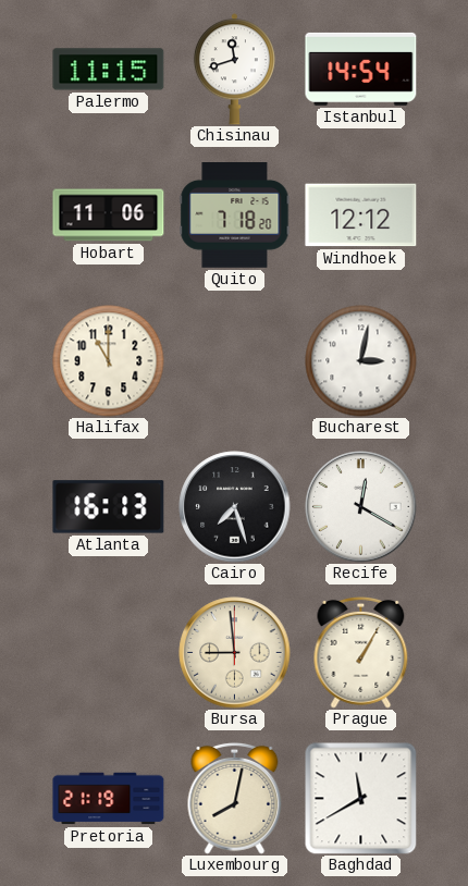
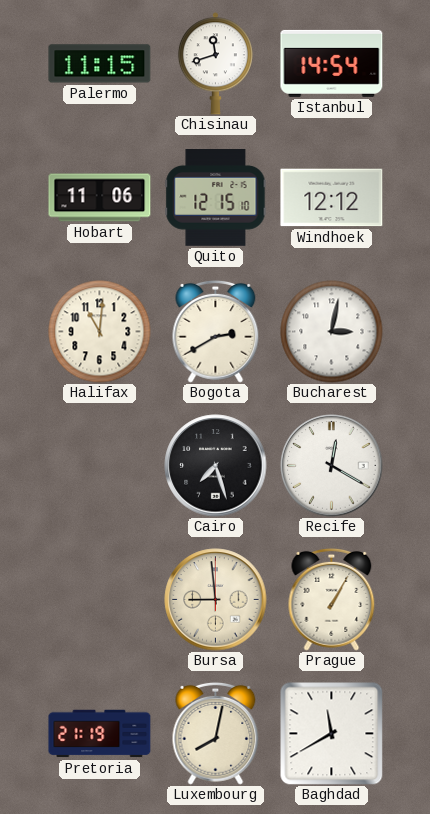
Quito: 7:18 -> 12:15
Halifax: 11:00 -> 11:01
Bogota: none -> 2:40
Atlanta: 16:13 -> none
